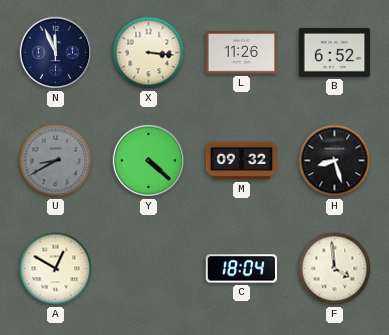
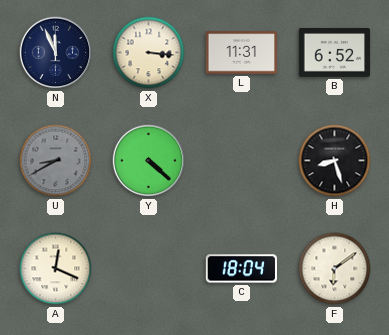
L: 11:26 -> 11:31
M: 09:32 -> none
A: 12:50 -> 12:19
F: 3:59 -> 6:09
